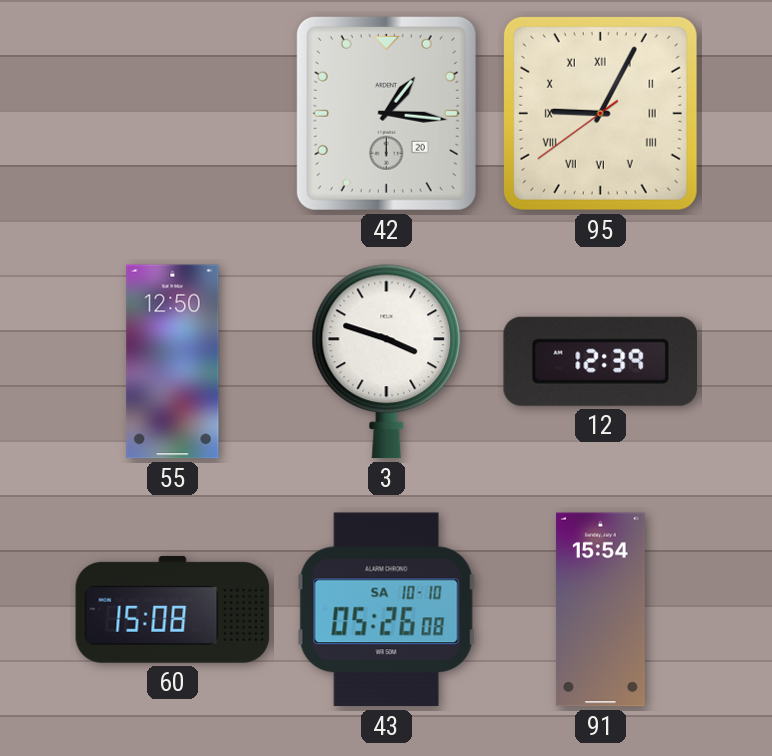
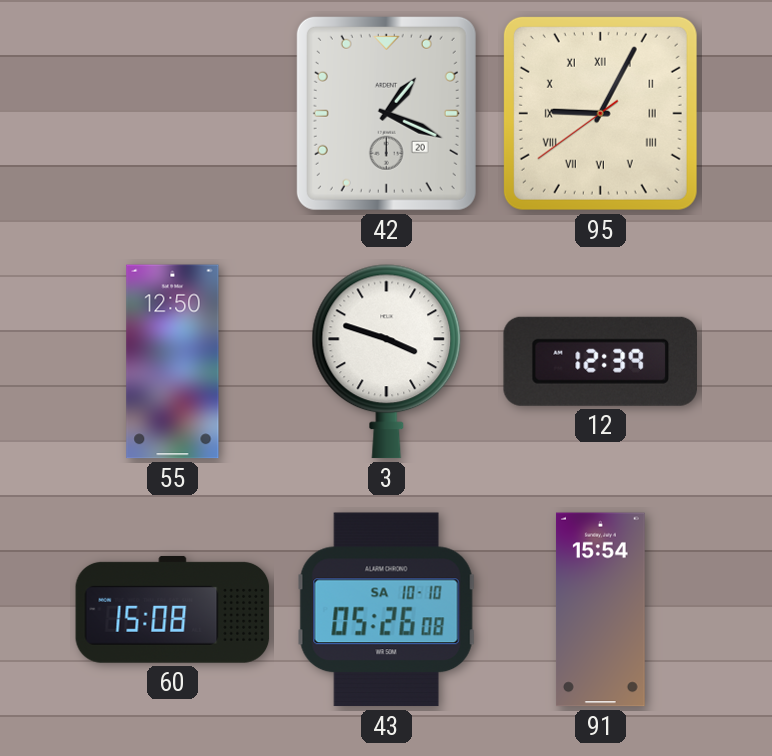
42: 1:16 -> 1:19
